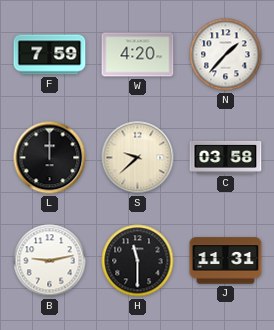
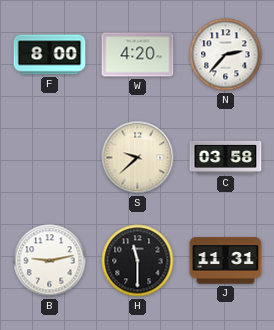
F: 7:59 -> 8:00
N: 1:37 -> 2:37
L: 12:00 -> none
